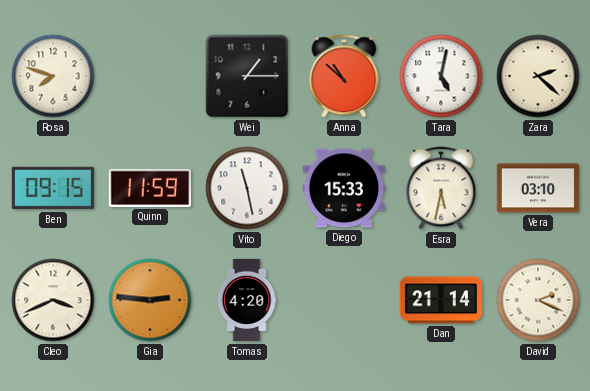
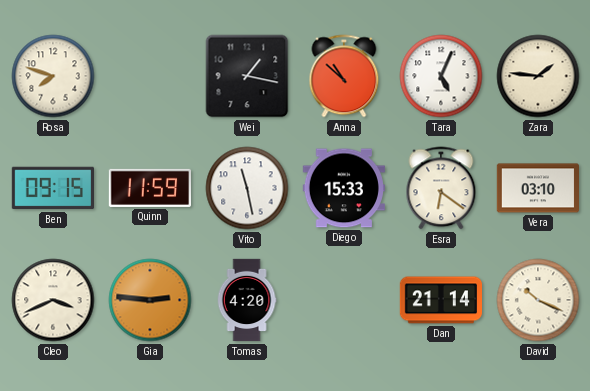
Wei: 1:15 -> 1:17
Tara: 5:02 -> 5:04
Zara: 2:22 -> 1:46
Esra: 5:32 -> 6:21
David: 2:19 -> 10:19
